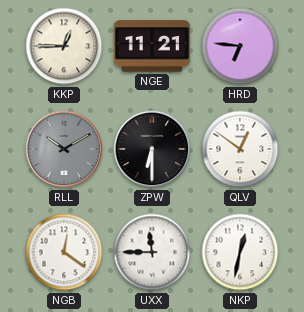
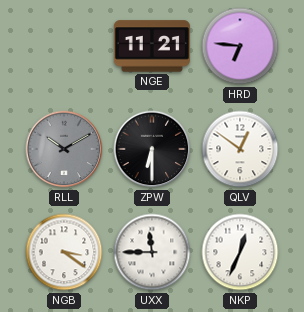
KKP: 12:45 -> none
NGB: 12:21 -> 3:21
NKP: 12:32 -> 12:34
